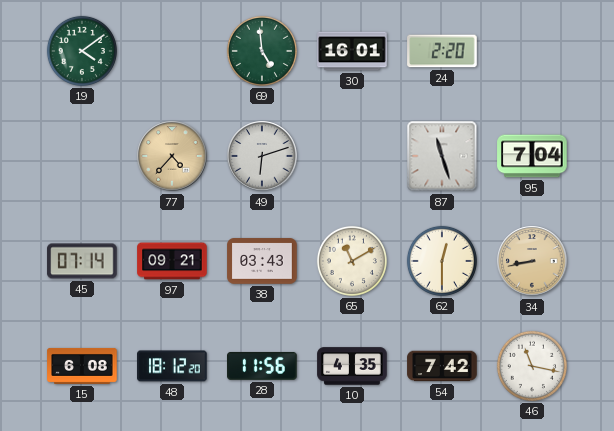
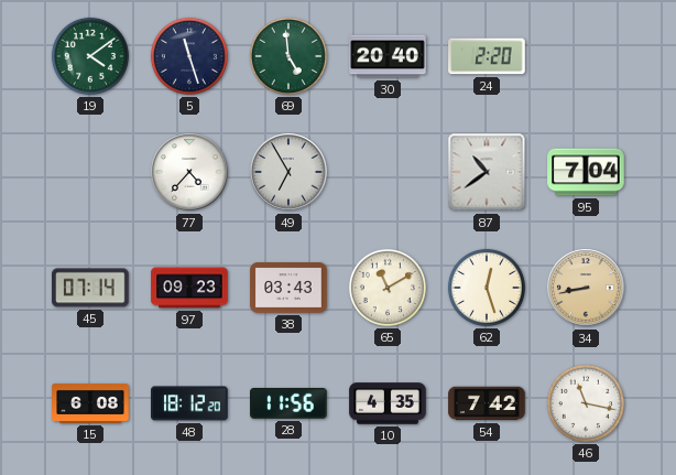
5: none -> 11:27
30: 16:01 -> 20:40
77 dial: champagne -> white
49: 6:12 -> 6:55
87: 11:27 -> 10:39
97: 09:21 -> 09:23
62: 12:30 -> 12:27
